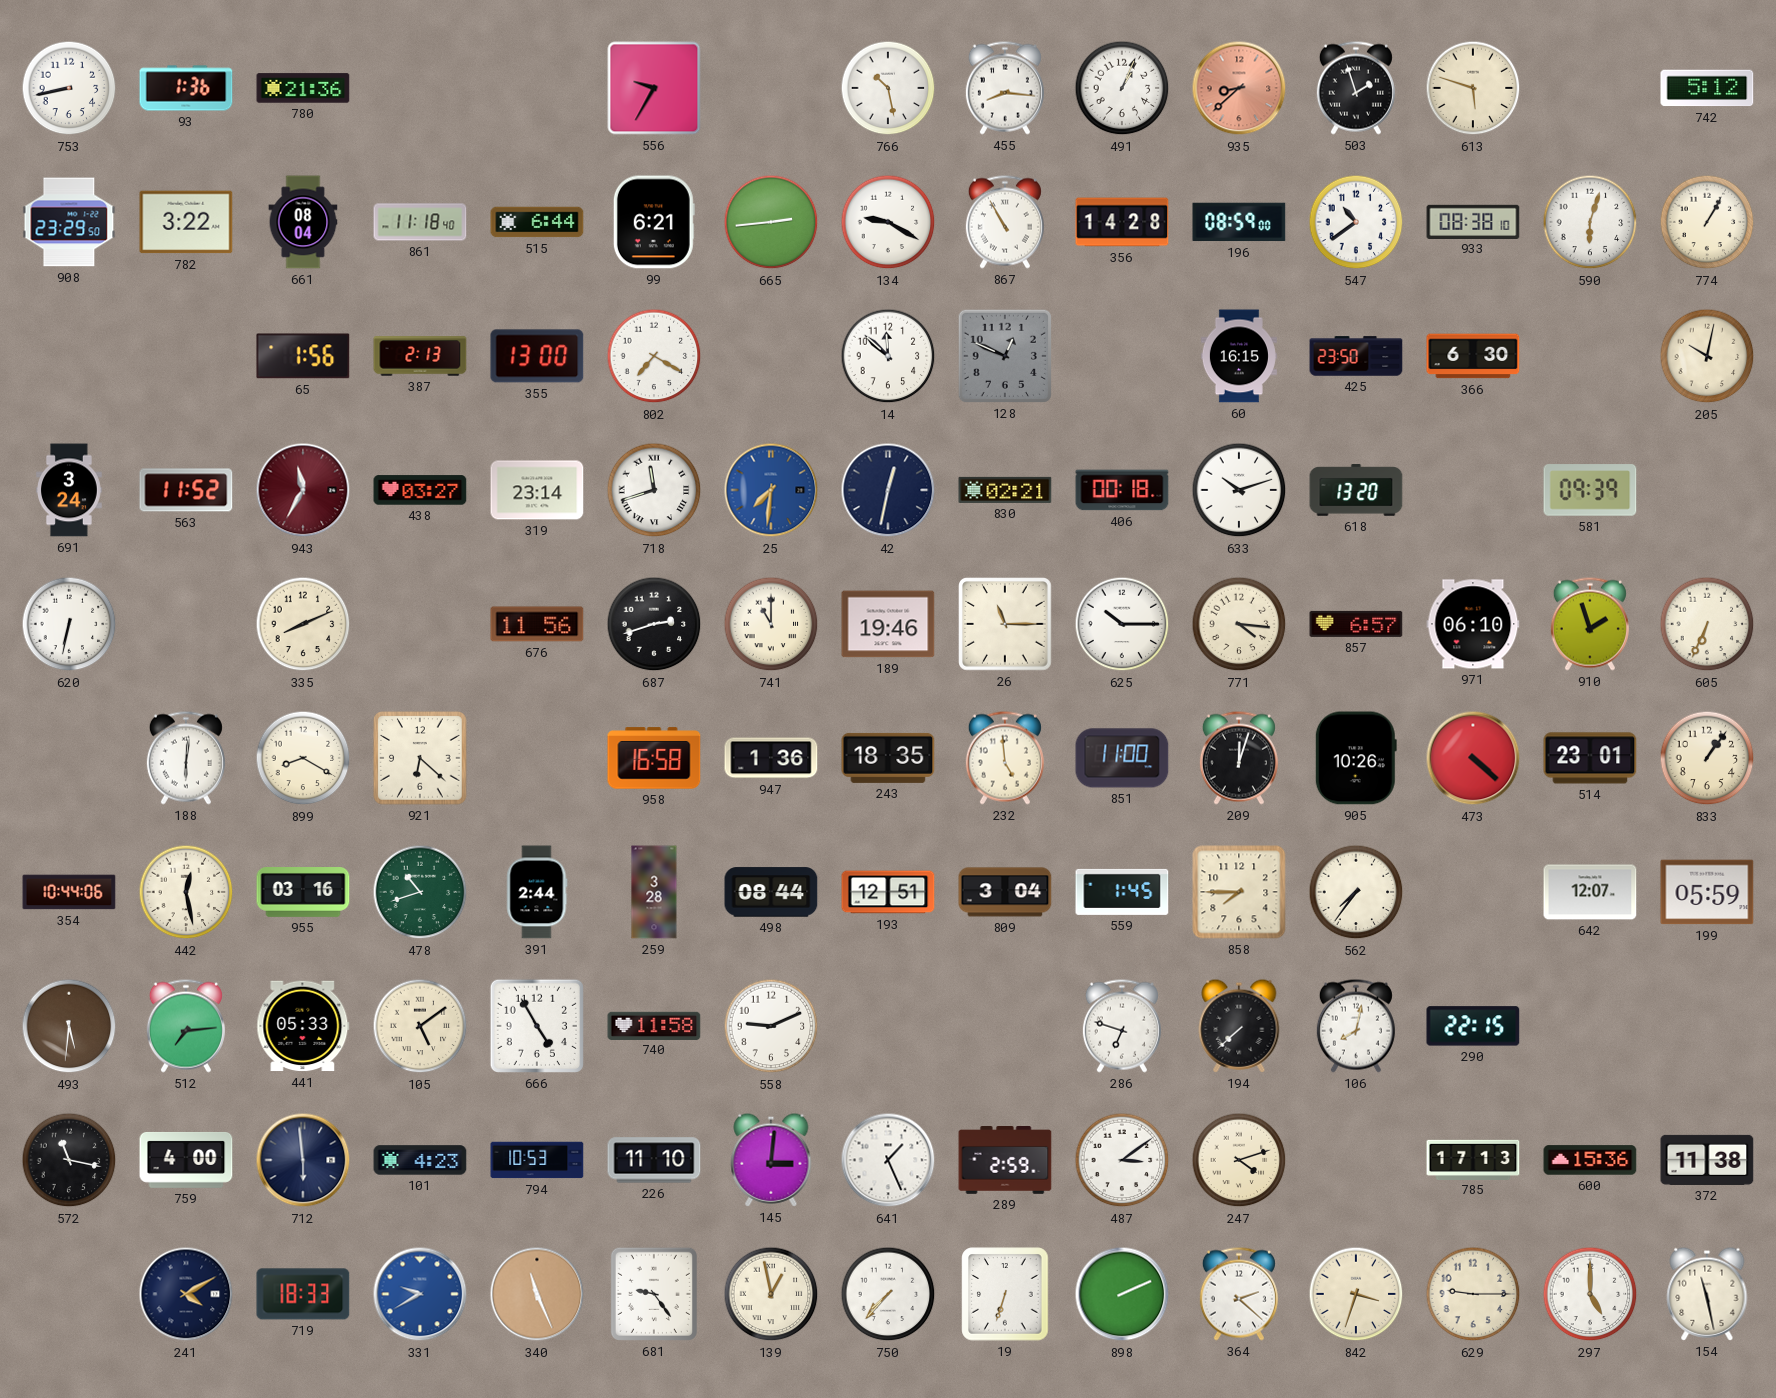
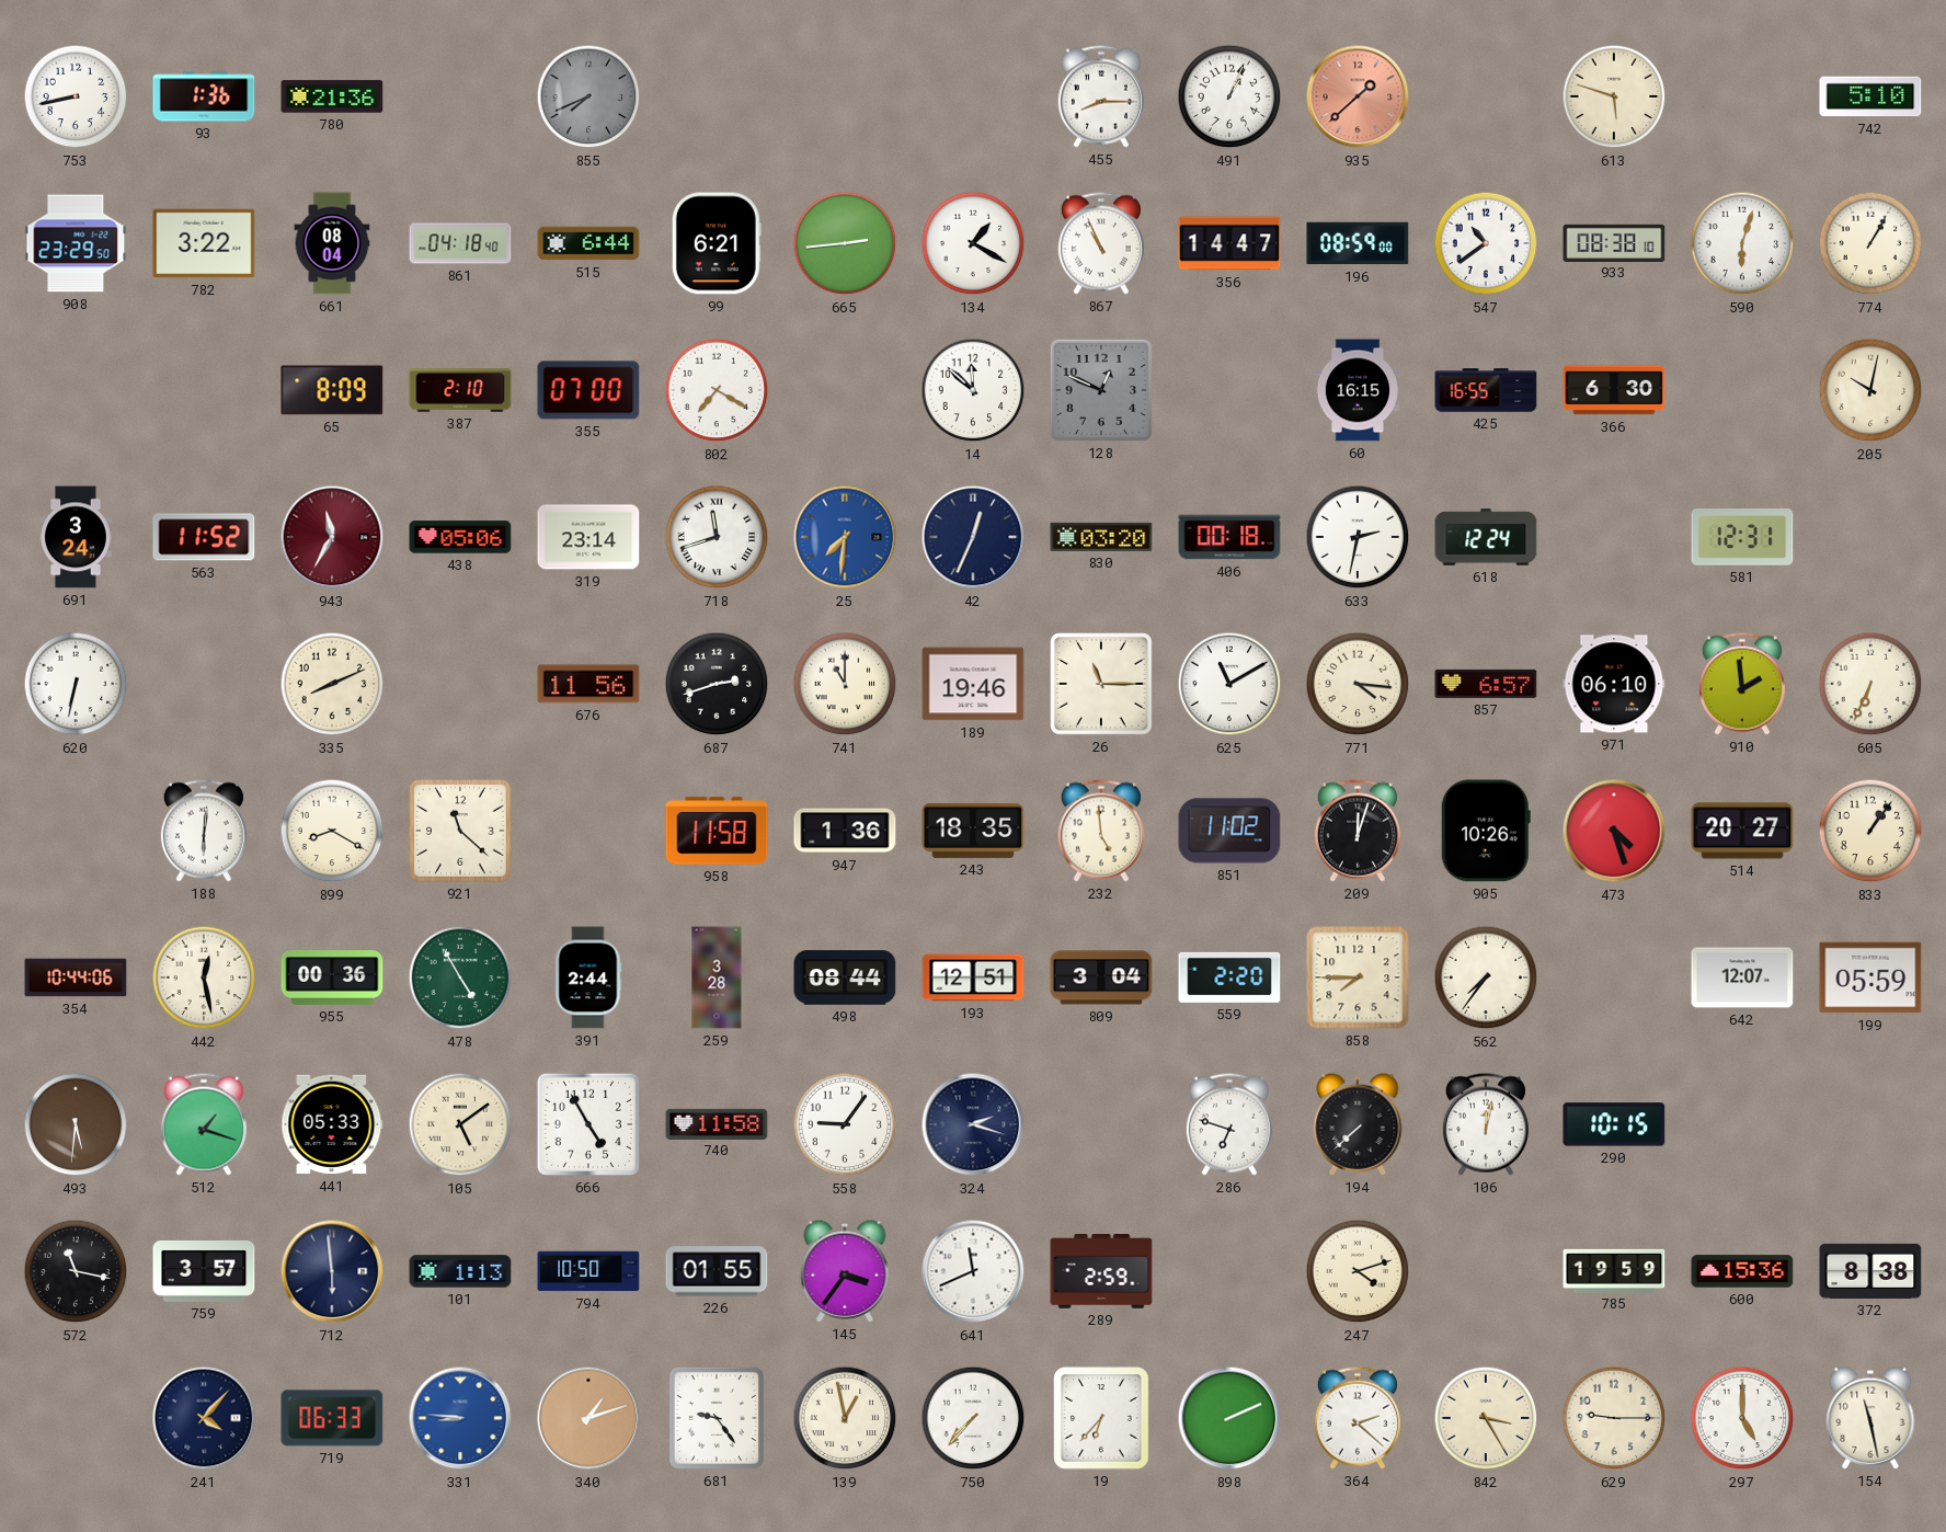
855: none -> 7:41
556: 9:35 -> none
766: 10:28 -> none
455: 8:16 -> 8:15
935: 8:38 -> 1:38
503: 1:57 -> none
742: 5:12 -> 5:10
861: 11:18 -> 04:18
134: 9:20 -> 1:20
867: 10:55 -> 10:56
356: 14:28 -> 14:47
65: 1:56 -> 8:09
387: 2:13 -> 2:10
355: 13:00 -> 07:00
425: 23:50 -> 16:55
438: 03:27 -> 05:06
42: 12:32 -> 12:34
830: 02:21 -> 03:20
633: 10:12 -> 2:32
618: 13:20 -> 12:24
581: 09:39 -> 12:31
625: 10:15 -> 11:10
910: 1:57 -> 1:59
921: 6:22 -> 11:22
958: 16:58 -> 11:58
851: 11:00 -> 11:02
473: 4:22 -> 4:27
514: 23:01 -> 20:27
955: 03:16 -> 00:36
478: 10:42 -> 4:55
559: 1:45 -> 2:20
512: 7:14 -> 1:18
558: 9:11 -> 9:06
324: none -> 2:18
106: 8:02 -> 12:02
290: 22:15 -> 10:15
759: 4:00 -> 3:57
101: 4:23 -> 1:13
794: 10:53 -> 10:50
226: 11:10 -> 01:55
145: 3:01 -> 3:36
641: 1:26 -> 11:41
487: 3:09 -> none
785: 17:13 -> 19:59
372: 11:38 -> 8:38
241: 4:10 -> 4:07
719: 18:33 -> 06:33
331: 9:40 -> 8:46
340: 11:26 -> 1:12
19: 6:33 -> 6:37
842: 3:33 -> 3:25
